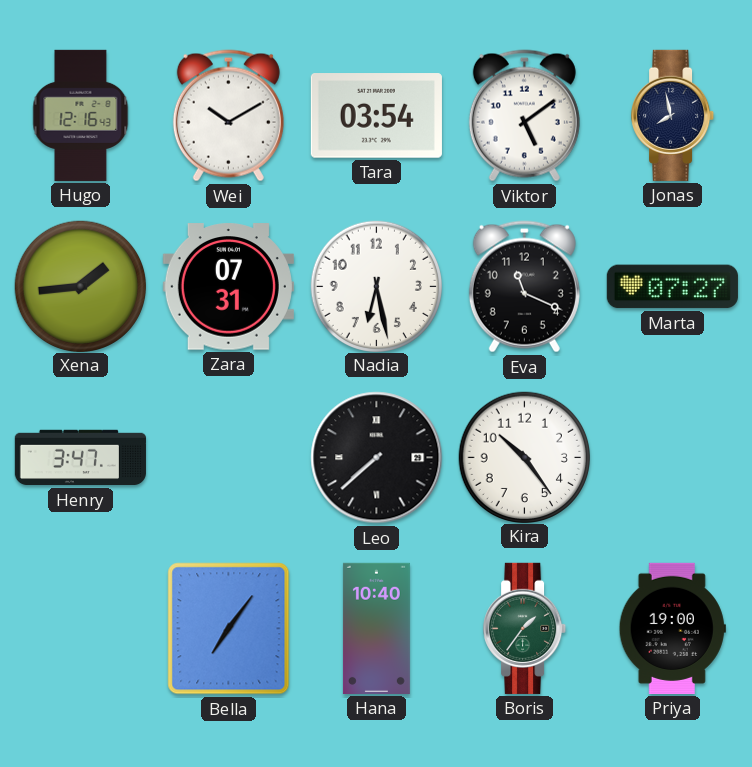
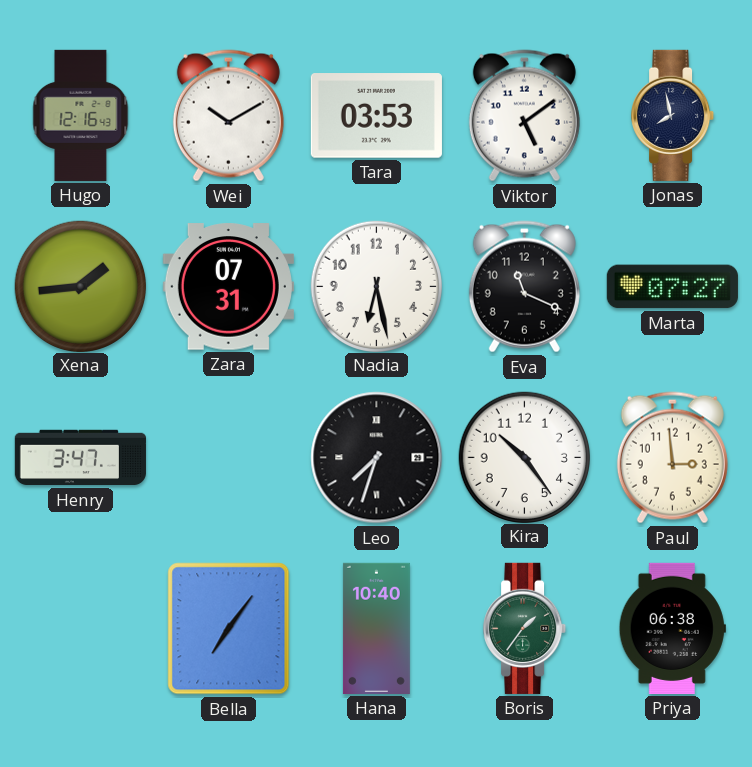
Tara: 03:54 -> 03:53
Leo: 7:38 -> 7:33
Paul: none -> 2:59
Priya: 19:00 -> 06:38
